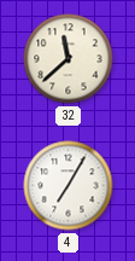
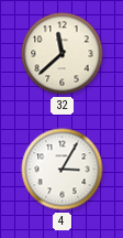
4: 7:05 -> 3:05
